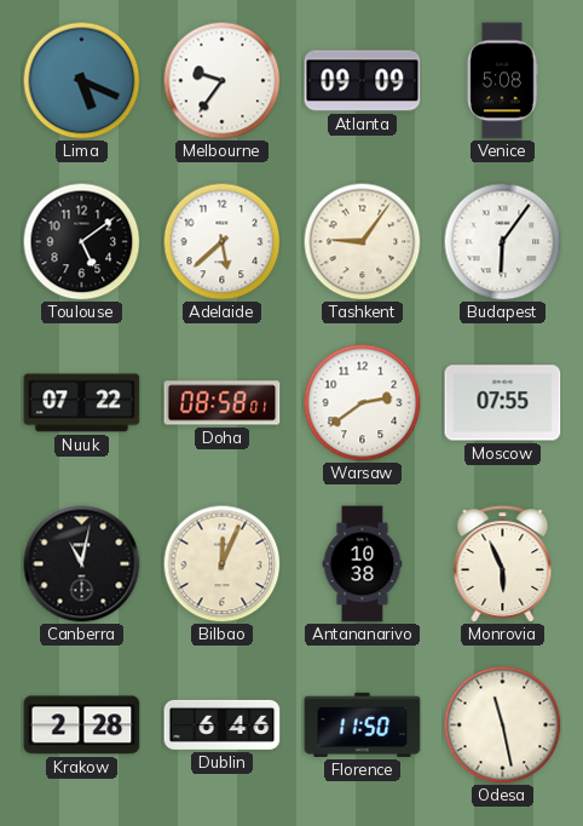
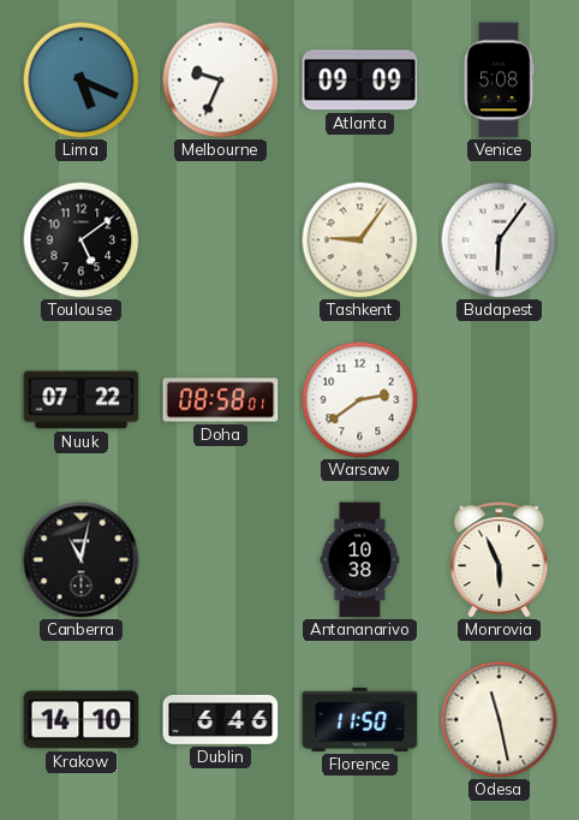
Melbourne: 9:36 -> 9:34
Adelaide: 5:38 -> none
Moscow: 07:55 -> none
Bilbao: 12:04 -> none
Krakow: 2:28 -> 14:10
